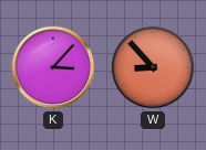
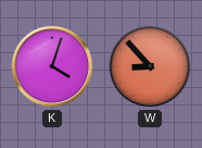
K: 3:07 -> 4:03
